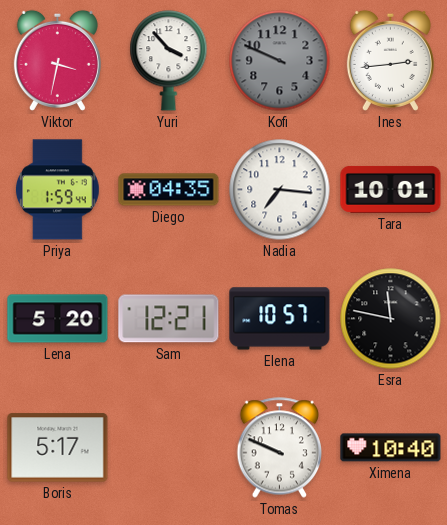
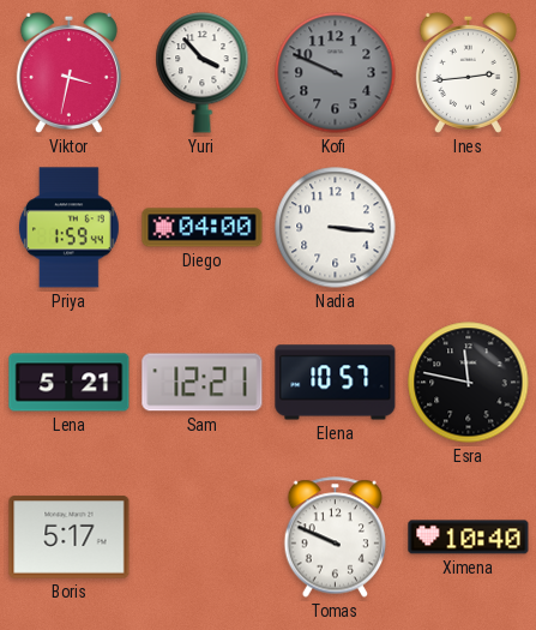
Diego: 04:35 -> 04:00
Nadia: 7:16 -> 3:16
Tara: 10:01 -> none
Lena: 5:20 -> 5:21
